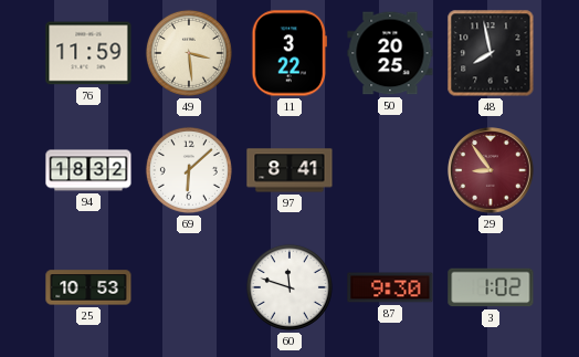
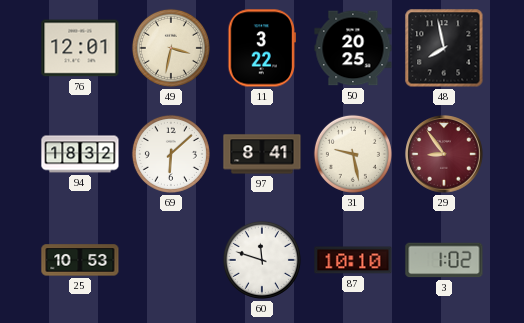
76: 11:59 -> 12:01
49: 3:29 -> 3:32
31: none -> 9:28
87: 9:30 -> 10:10
